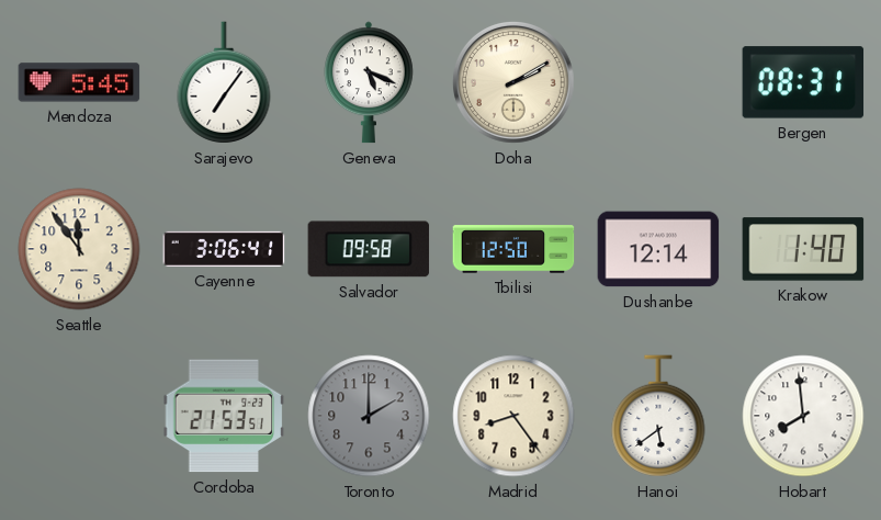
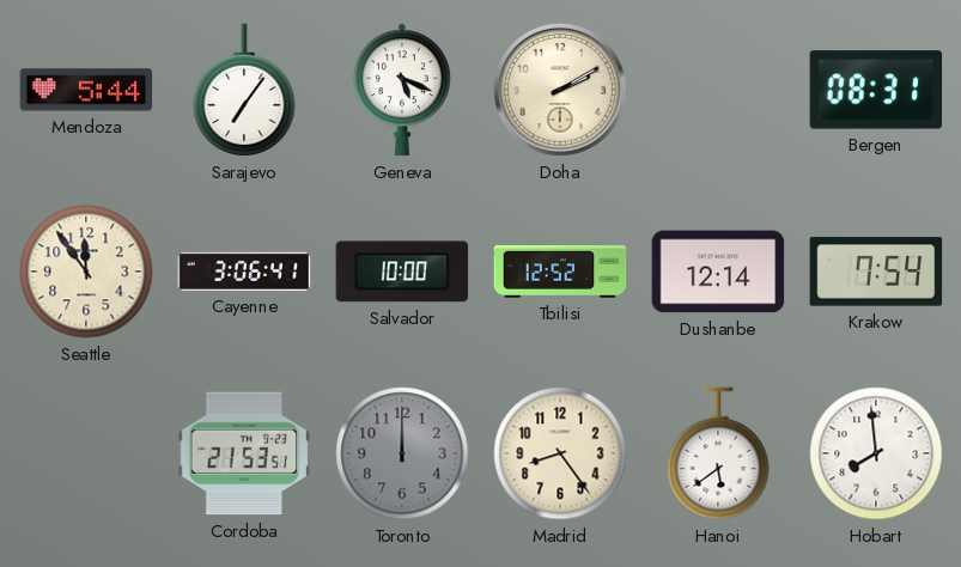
Mendoza: 5:45 -> 5:44
Salvador: 09:58 -> 10:00
Tbilisi: 12:50 -> 12:52
Krakow: 1:40 -> 7:54
Toronto: 2:00 -> 12:00
